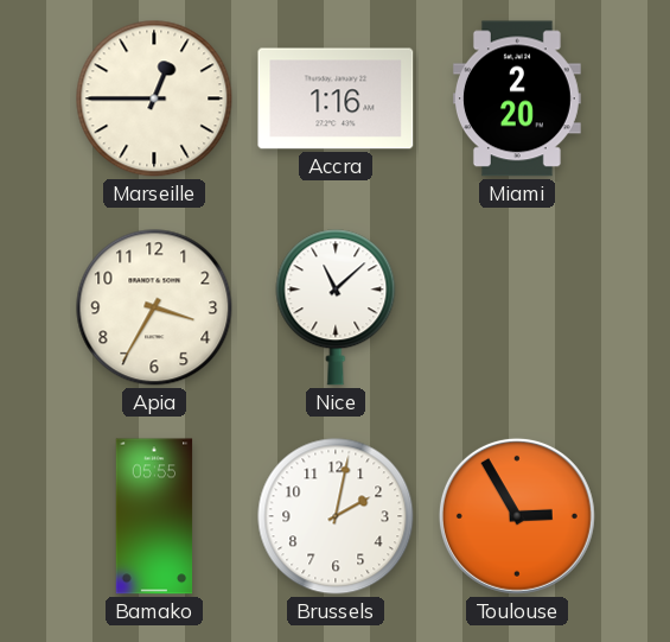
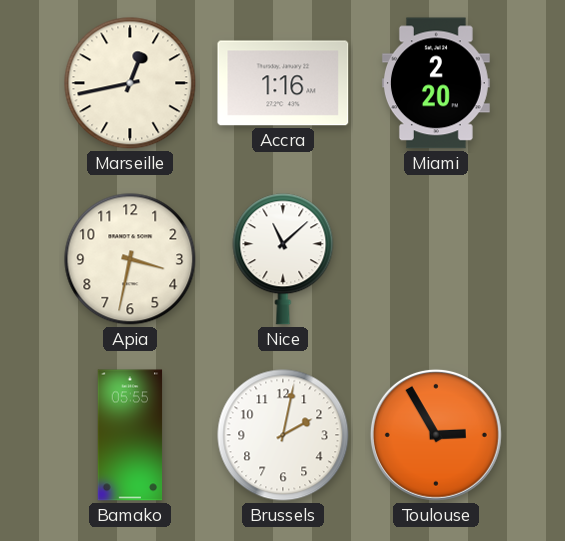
Marseille: 12:45 -> 12:43
Apia: 3:35 -> 3:32
